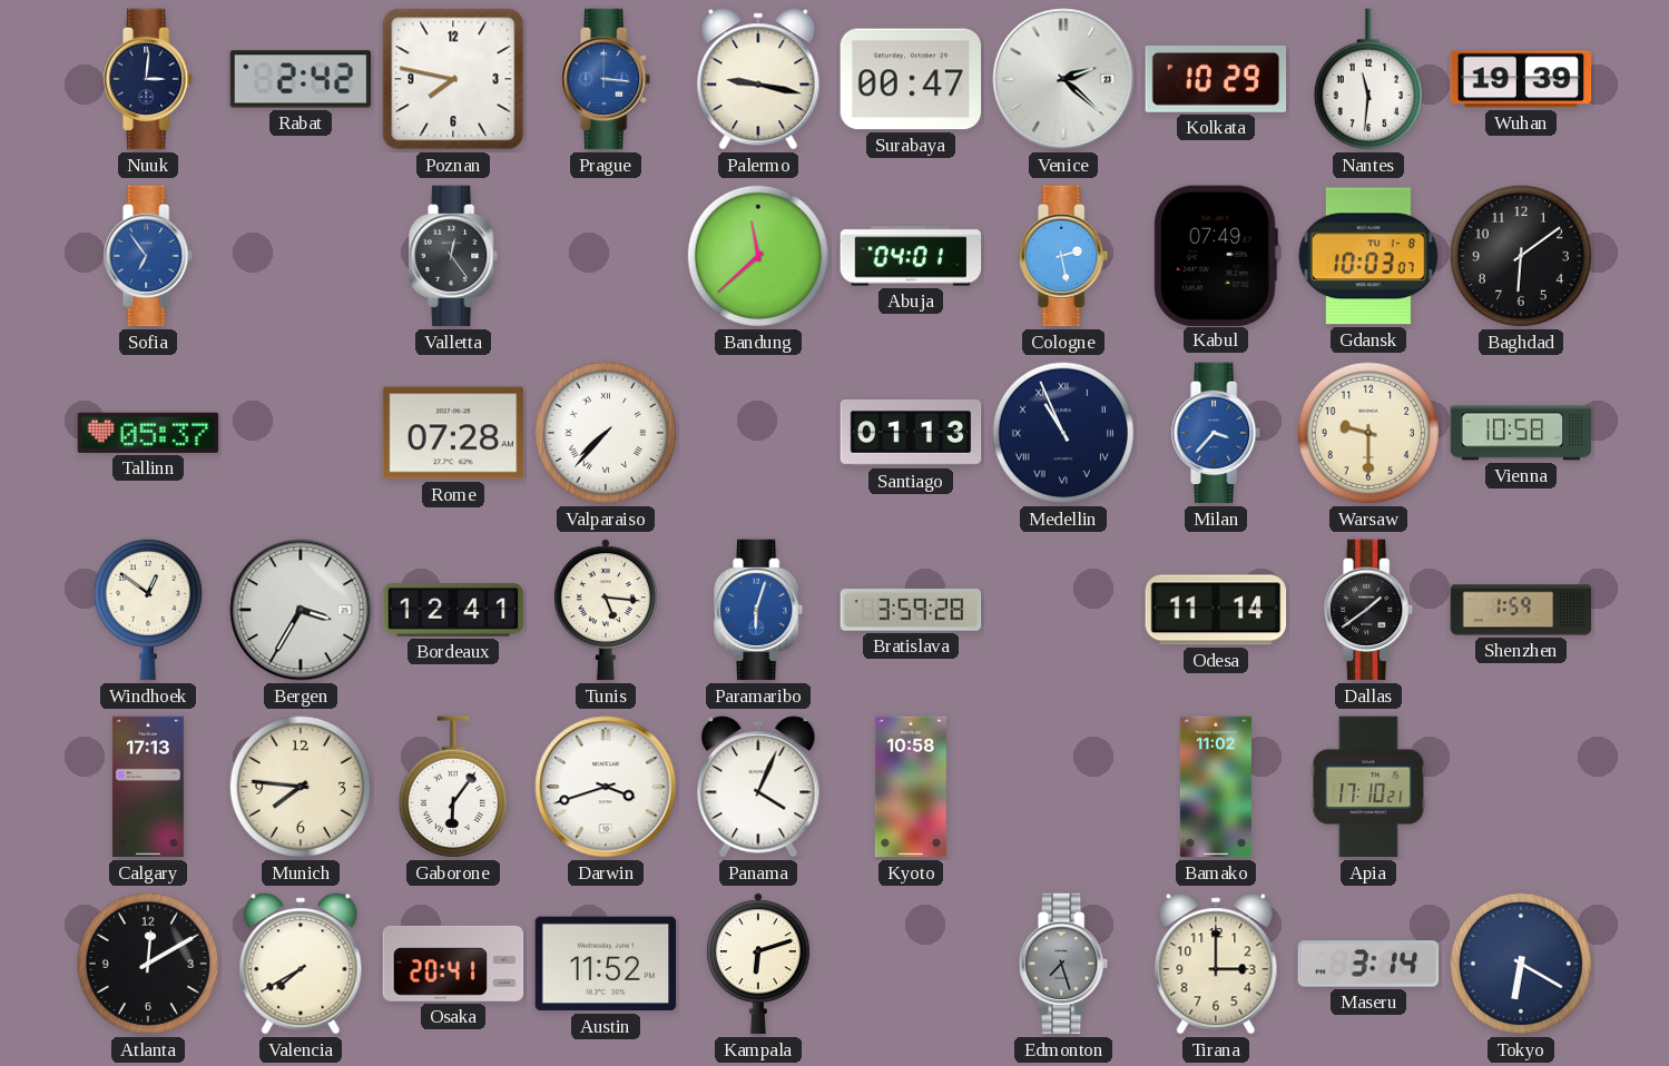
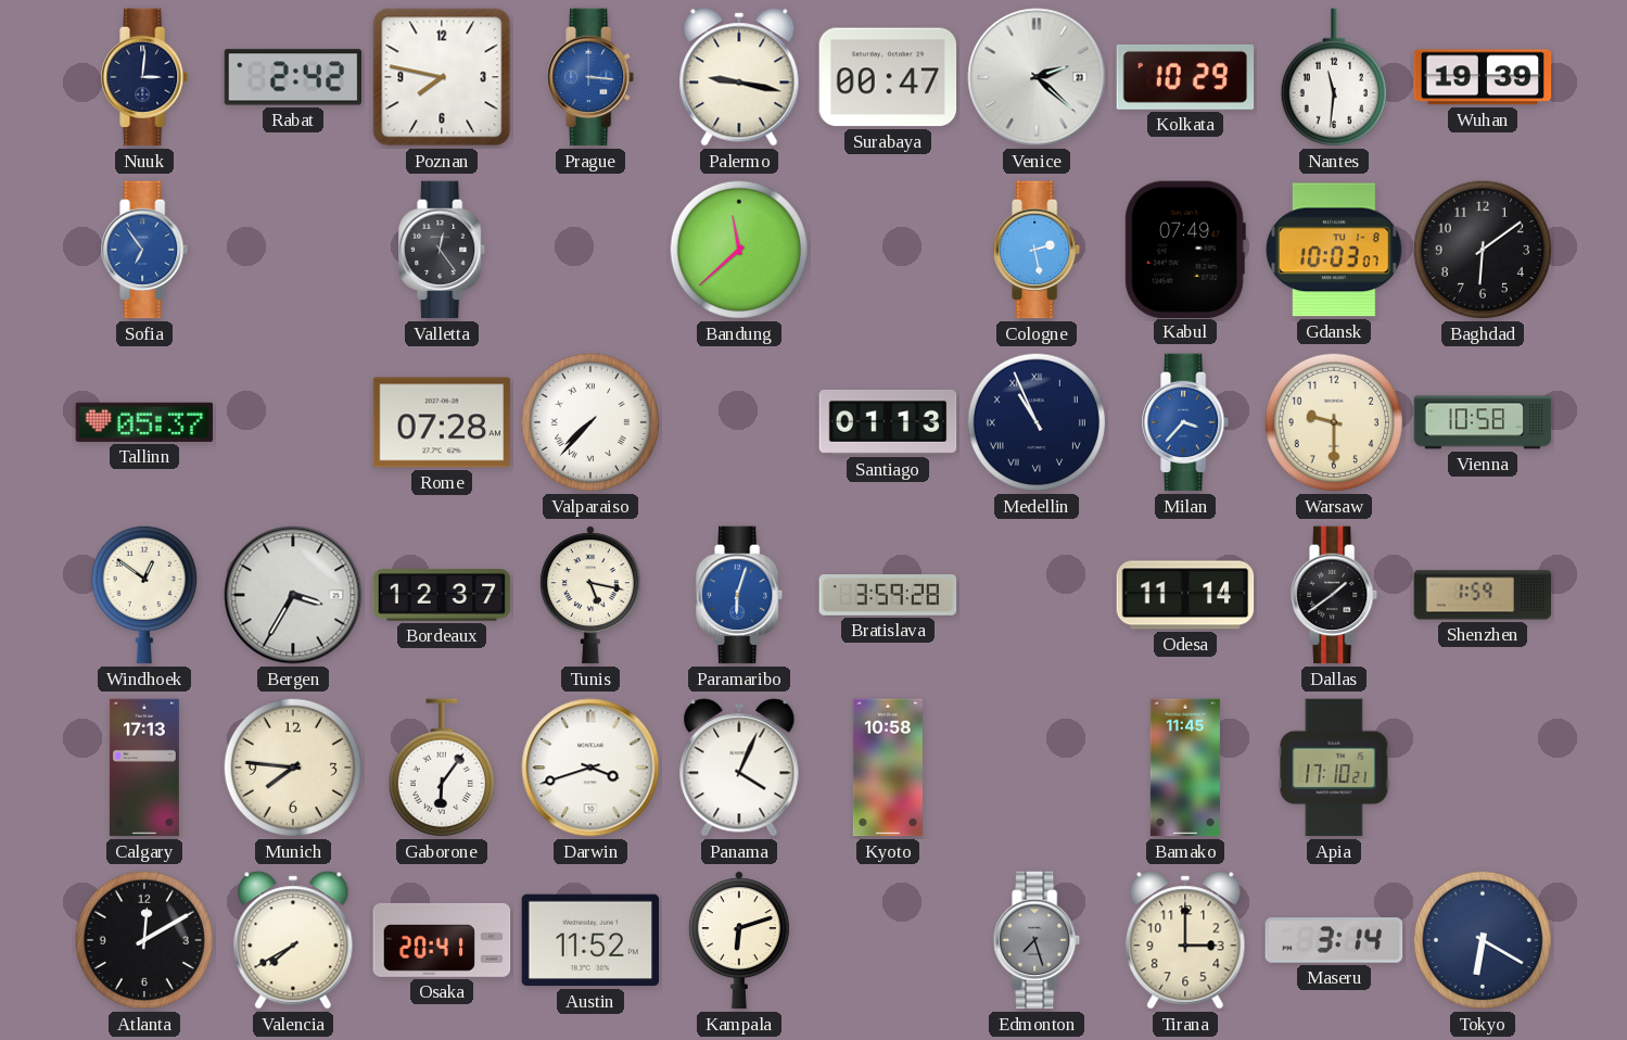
Abuja: 04:01 -> none
Bordeaux: 12:41 -> 12:37
Tunis: 5:16 -> 5:17
Bamako: 11:02 -> 11:45
